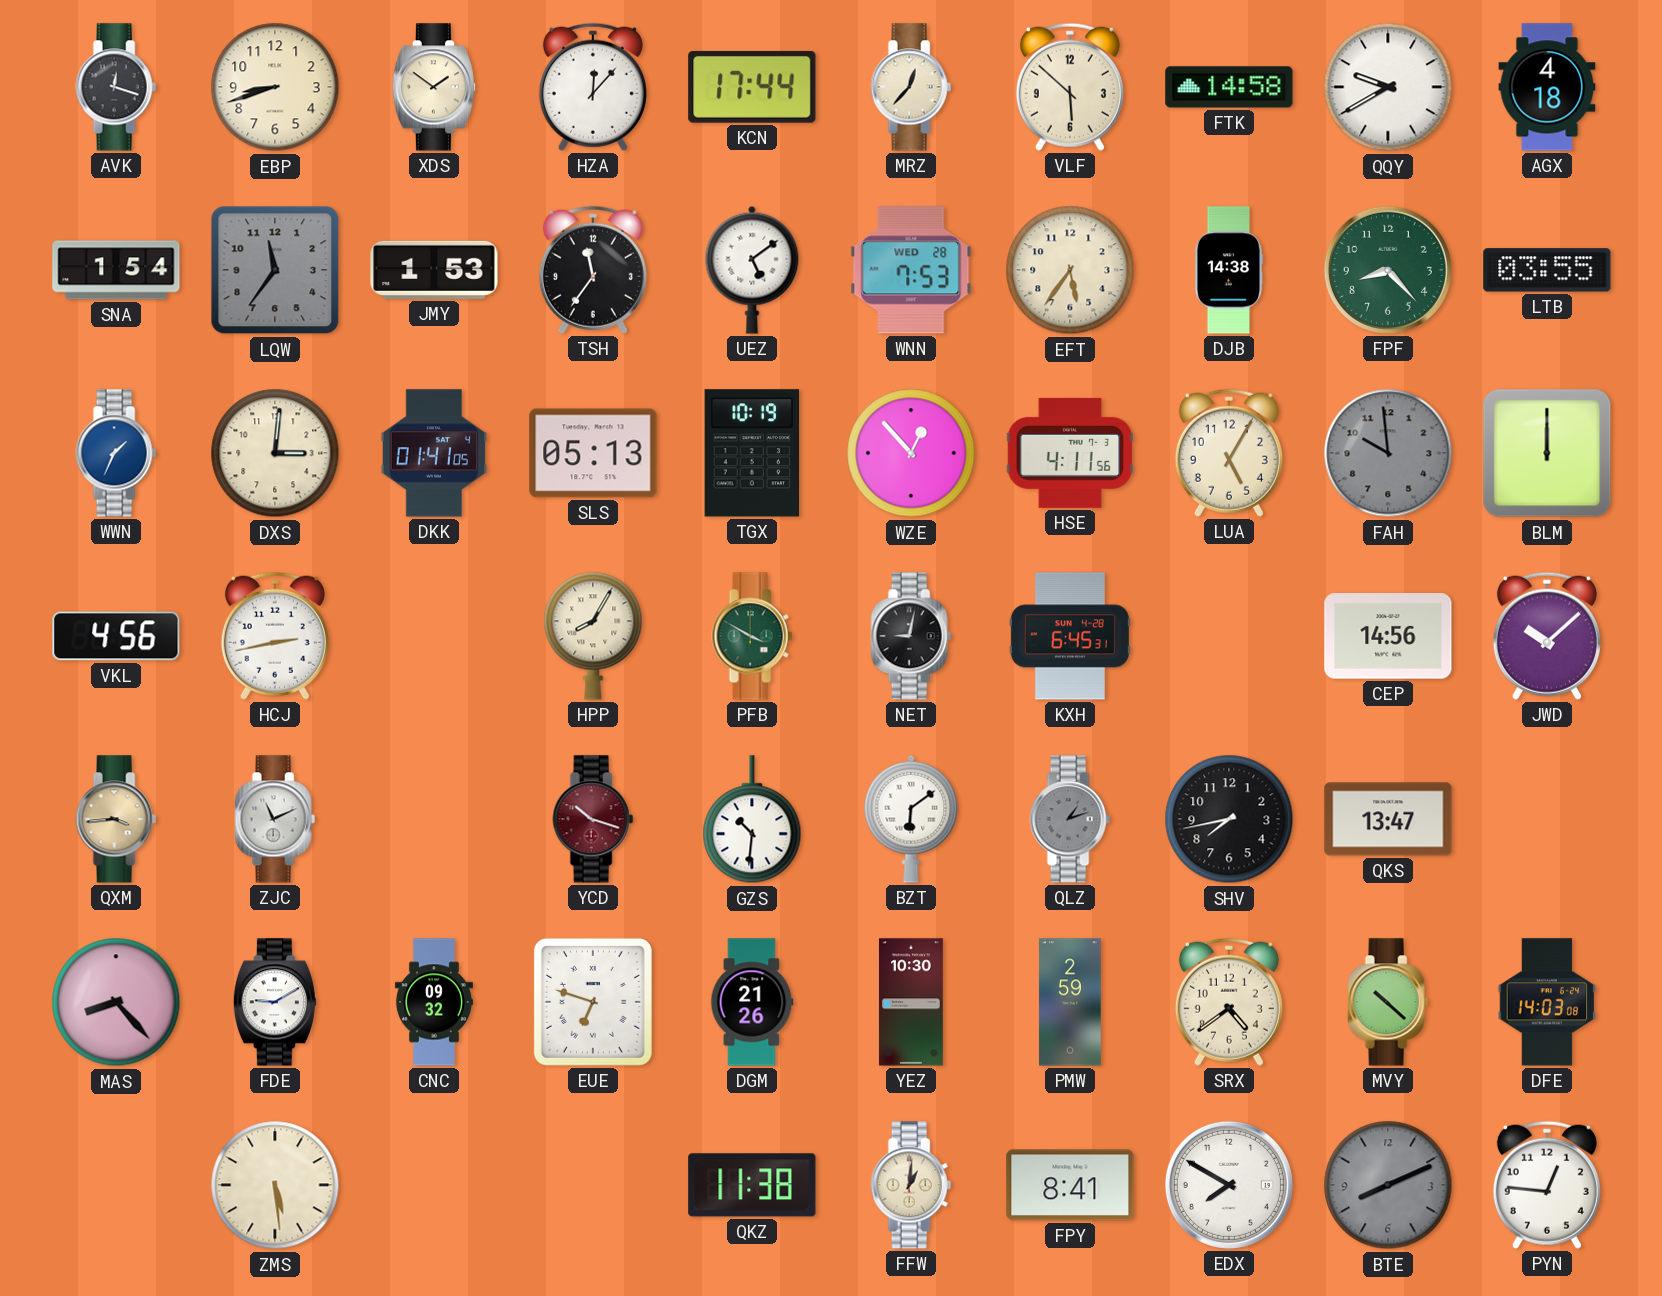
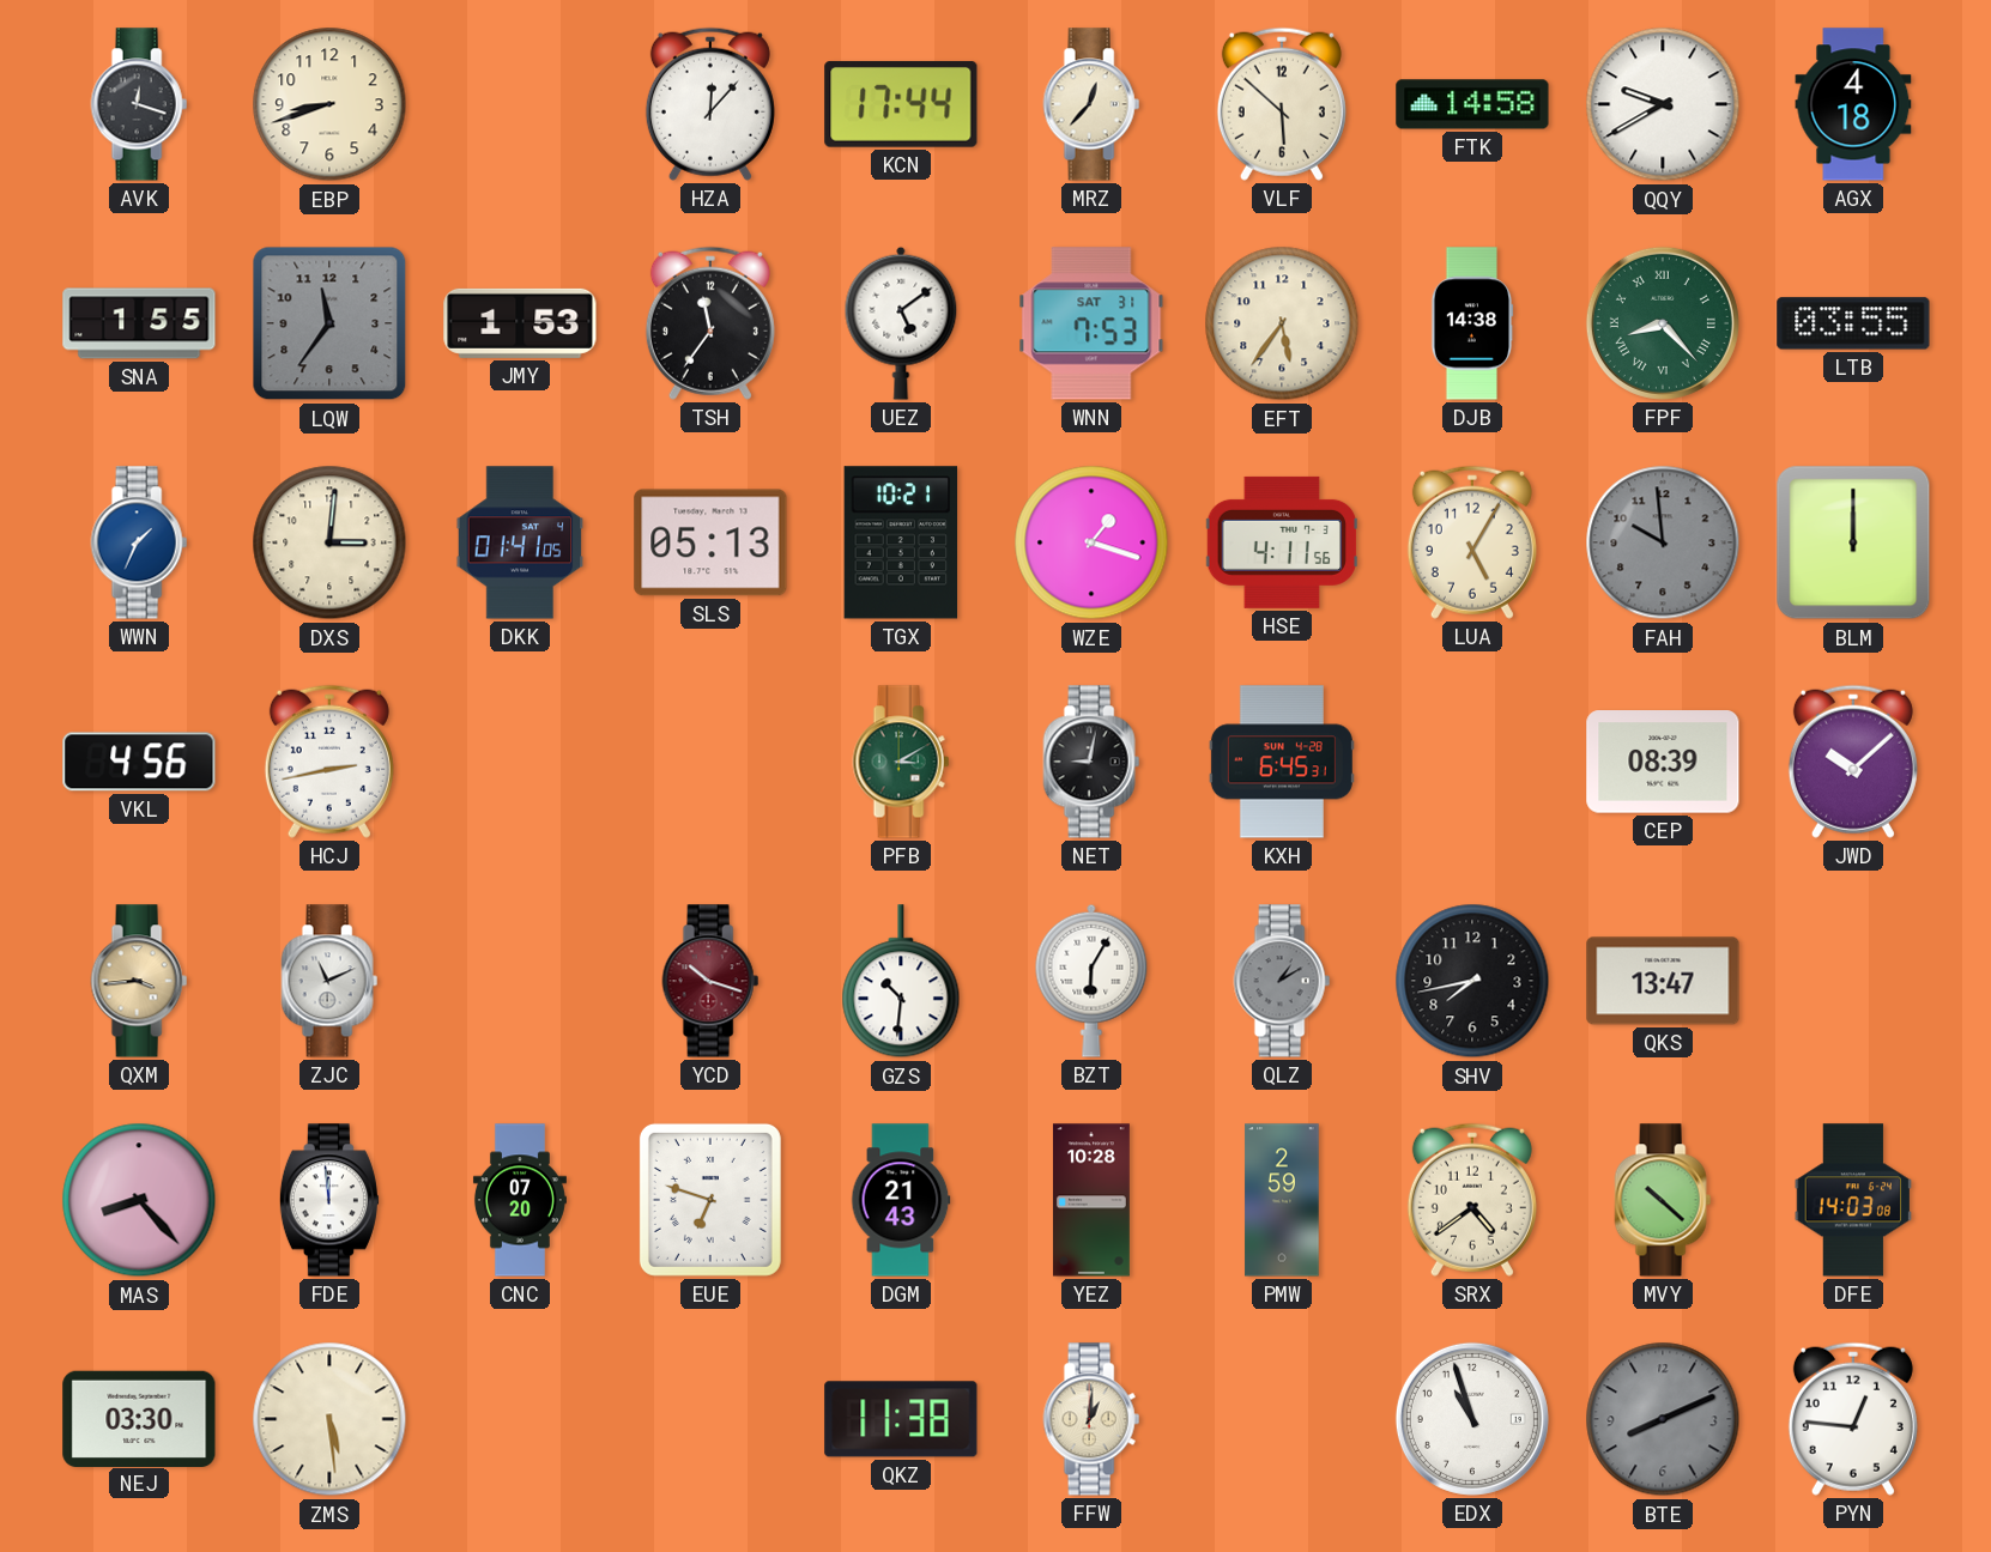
XDS: 1:51 -> none
SNA: 1:54 -> 1:55
WNN date: WED 28 -> SAT 31
FPF numerals: Arabic -> Roman
TGX: 10:19 -> 10:21
WZE: 12:53 -> 1:18
HPP: 8:05 -> none
PFB: 3:50 -> 3:10
CEP: 14:56 -> 08:39
BZT: 6:09 -> 6:05
QLZ: 1:12 -> 1:10
FDE: 9:10 -> 11:59
CNC: 09:32 -> 07:20
DGM: 21:26 -> 21:43
YEZ: 10:30 -> 10:28
NEJ: none -> 03:30
FPY: 8:41 -> none
EDX: 7:50 -> 10:57
